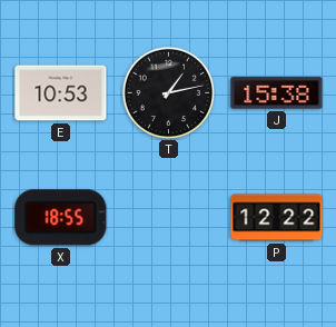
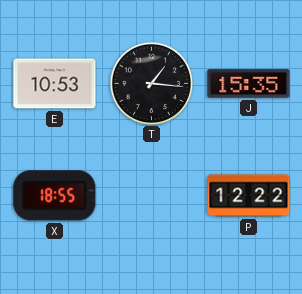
T: 1:13 -> 1:16
J: 15:38 -> 15:35
